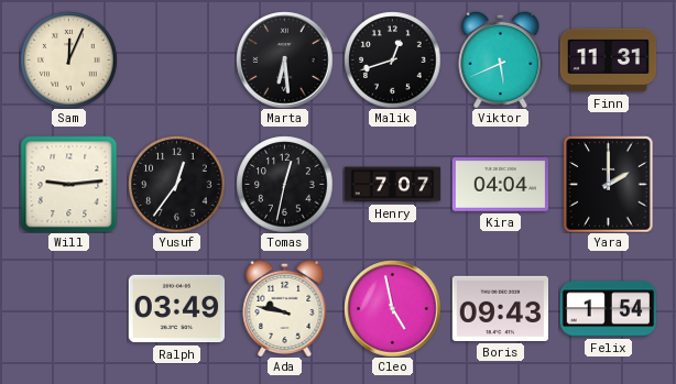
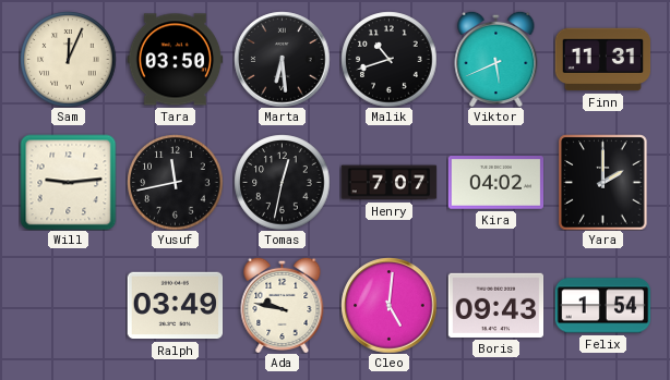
Tara: none -> 03:50
Malik: 12:42 -> 10:42
Yusuf: 12:36 -> 11:43
Kira: 04:04 -> 04:02
Cleo: 4:58 -> 5:01
